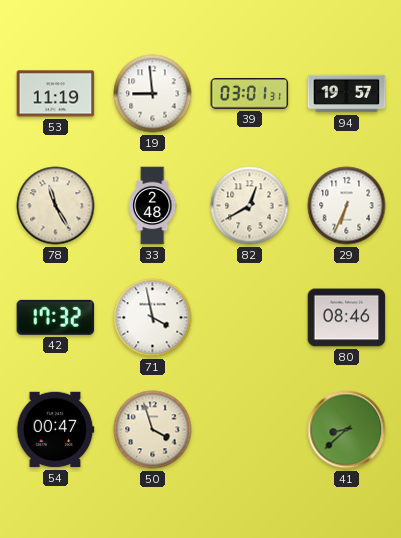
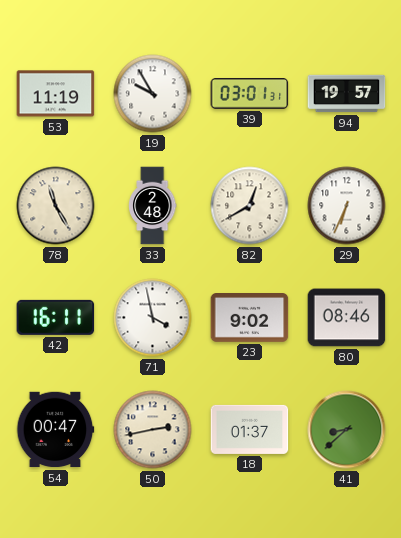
19: 8:59 -> 9:55
42: 17:32 -> 16:11
23: none -> 9:02
50: 3:57 -> 2:43
18: none -> 01:37
